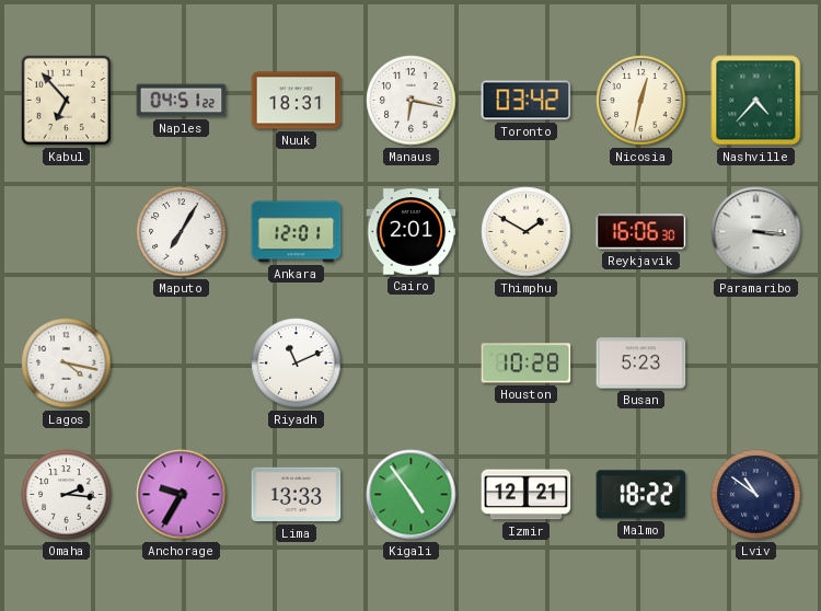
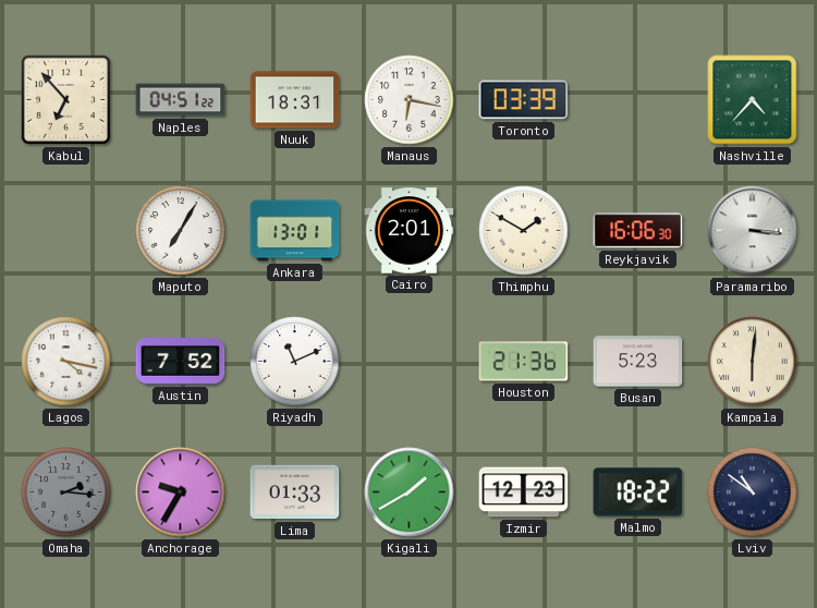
Toronto: 03:42 -> 03:39
Nicosia: 12:32 -> none
Ankara: 12:01 -> 13:01
Austin: none -> 7:52
Houston: 10:28 -> 21:36
Kampala: none -> 6:01
Omaha dial: white -> grey
Lima: 13:33 -> 01:33
Kigali: 4:54 -> 1:40
Izmir: 12:21 -> 12:23
